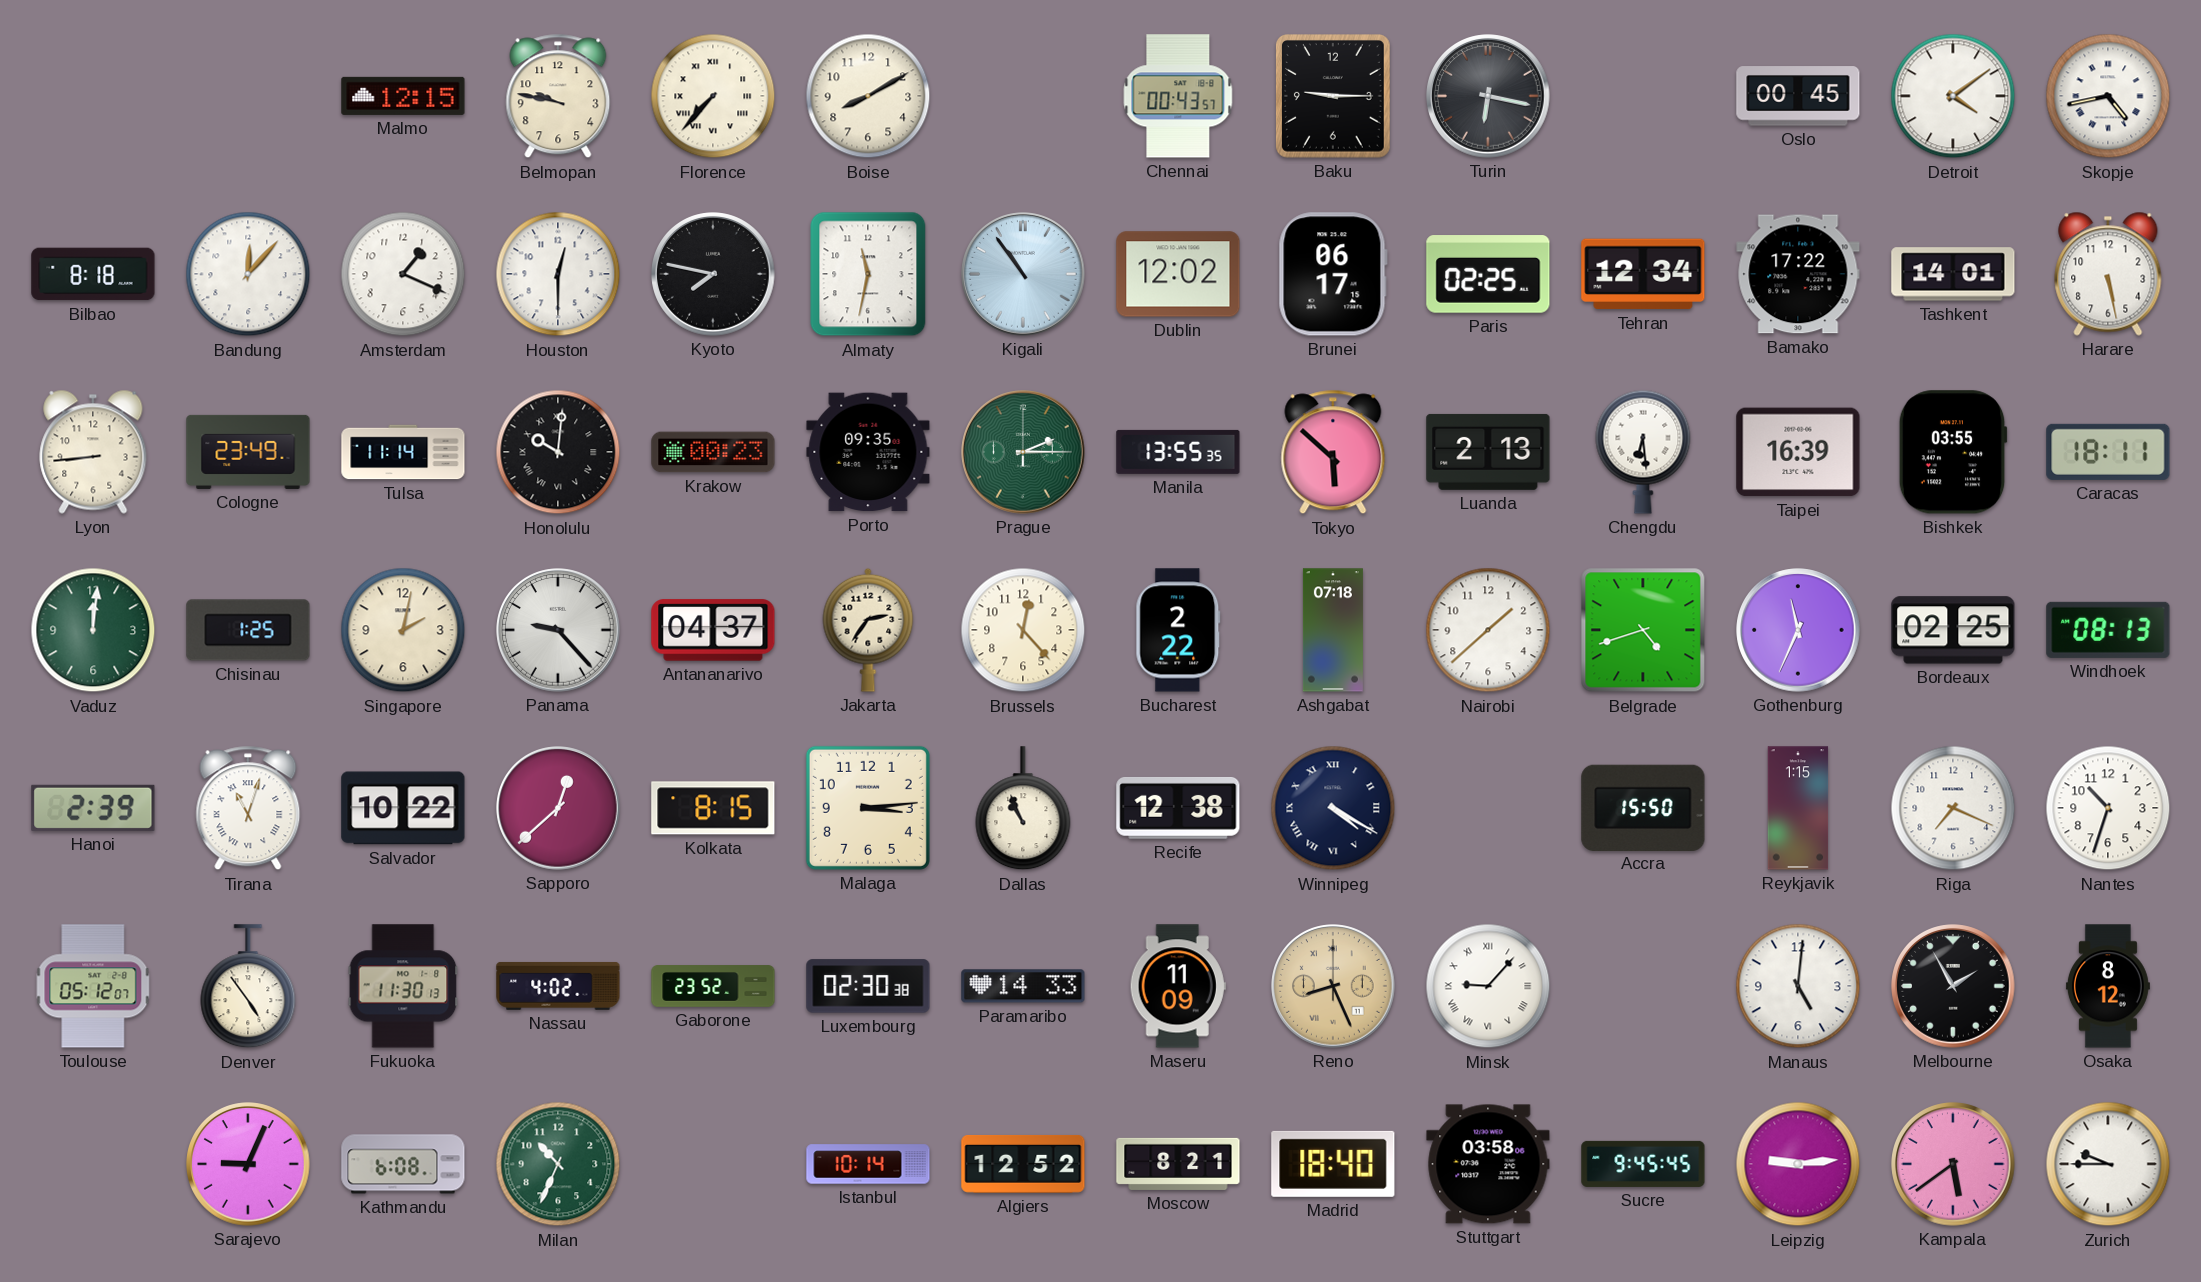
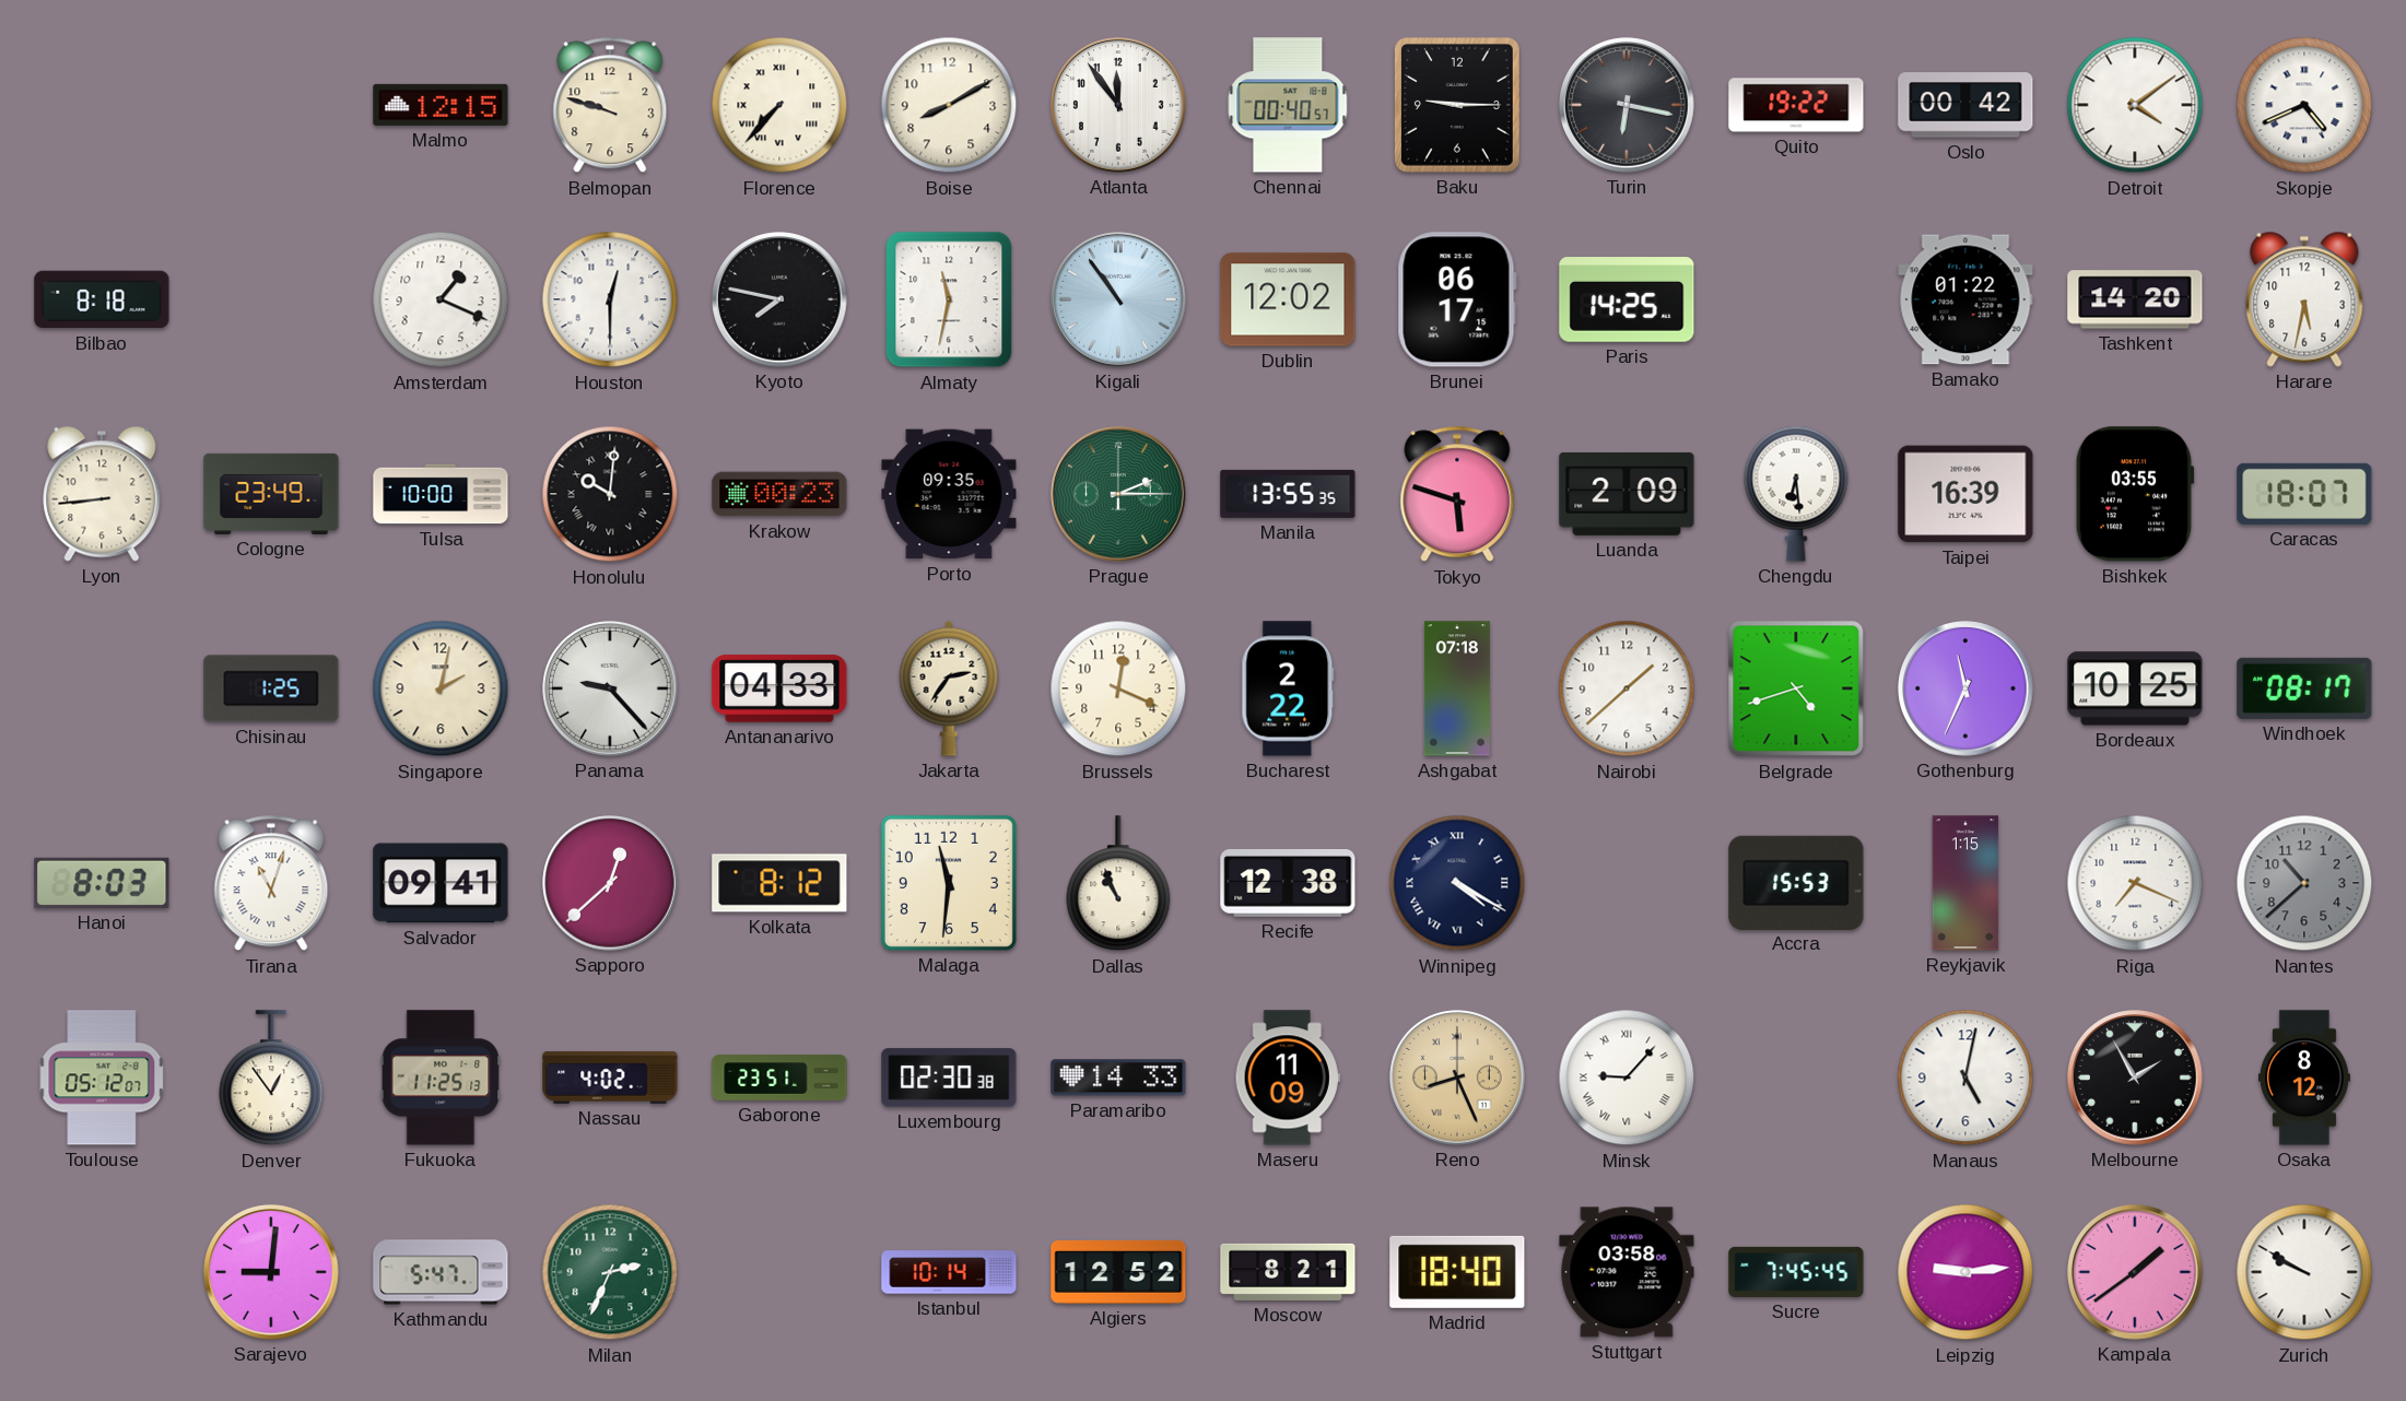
Belmopan: 9:47 -> 9:48
Atlanta: none -> 11:54
Chennai: 00:43 -> 00:40
Quito: none -> 19:22
Oslo: 00:45 -> 00:42
Skopje: 4:43 -> 4:41
Bandung: 12:07 -> none
Paris: 02:25 -> 14:25
Tehran: 12:34 -> none
Bamako: 17:22 -> 01:22
Tashkent: 14:01 -> 14:20
Harare: 5:28 -> 5:32
Tulsa: 11:14 -> 10:00
Tokyo: 5:52 -> 5:48
Luanda: 2:13 -> 2:09
Caracas: 18:11 -> 18:07
Vaduz: 12:01 -> none
Antananarivo: 04:37 -> 04:33
Brussels: 12:23 -> 12:19
Bordeaux: 02:25 -> 10:25
Windhoek: 08:13 -> 08:17
Hanoi: 2:39 -> 8:03
Salvador: 10:22 -> 09:41
Kolkata: 8:15 -> 8:12
Malaga: 3:14 -> 11:31
Accra: 15:50 -> 15:53
Nantes: 10:33 -> 10:38
Nantes dial: white -> grey
Denver: 4:54 -> 12:54
Fukuoka: 11:30 -> 11:25
Gaborone: 23:52 -> 23:51
Manaus: 5:01 -> 5:02
Sarajevo: 9:04 -> 9:01
Kathmandu: 6:08 -> 5:47
Milan: 10:34 -> 2:34
Sucre: 9:45 -> 7:45
Kampala: 5:39 -> 1:39
Zurich: 9:45 -> 9:50
